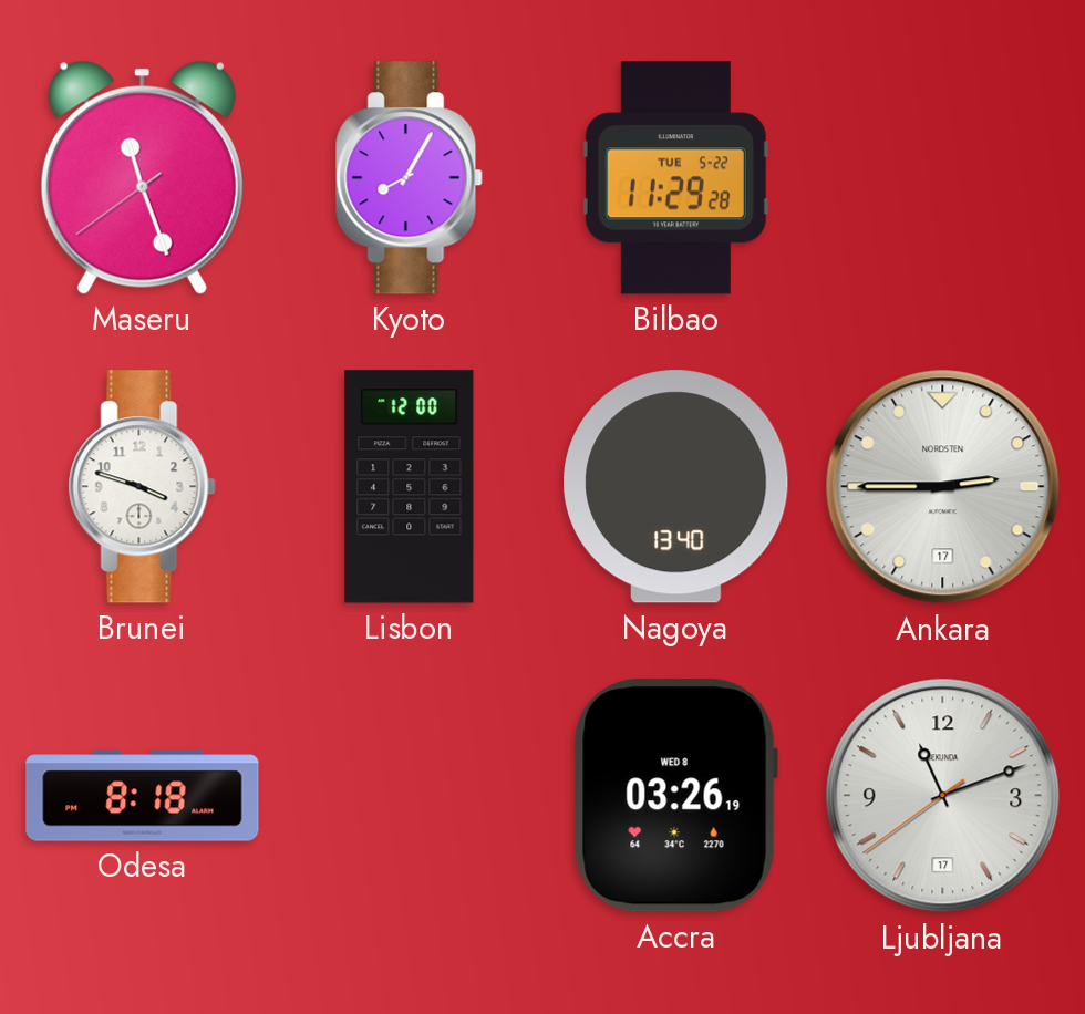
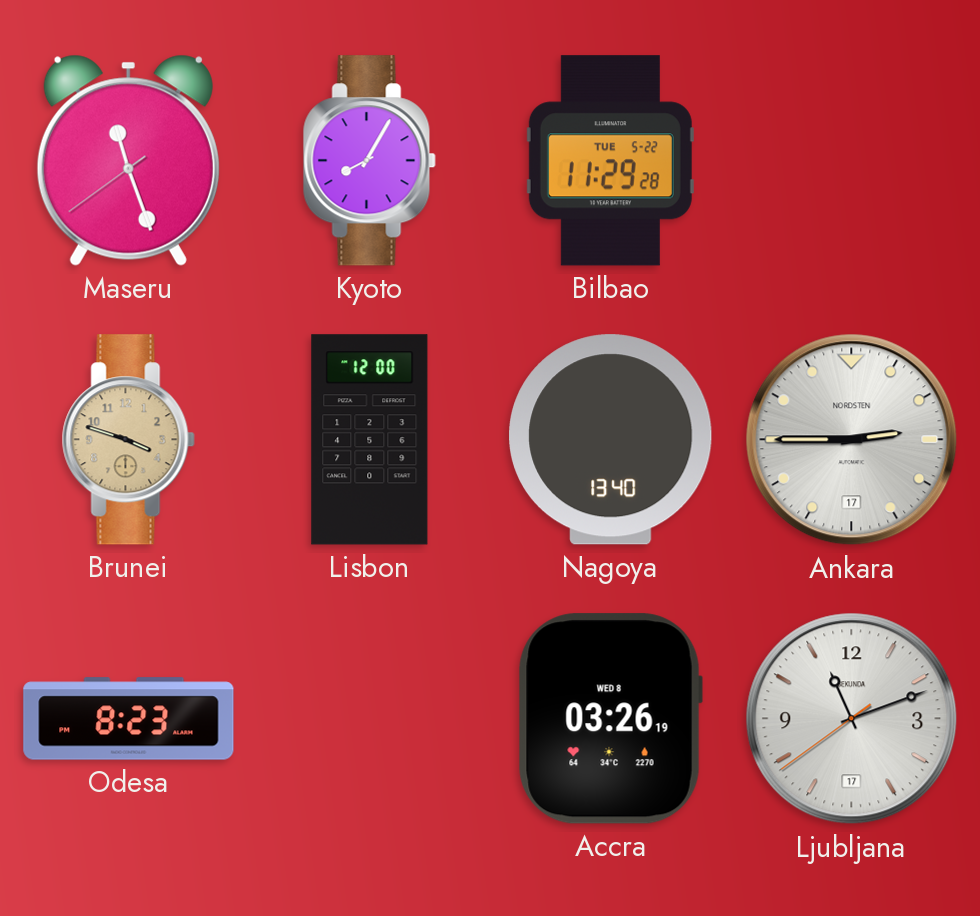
Brunei dial: white -> champagne
Odesa: 8:18 -> 8:23
